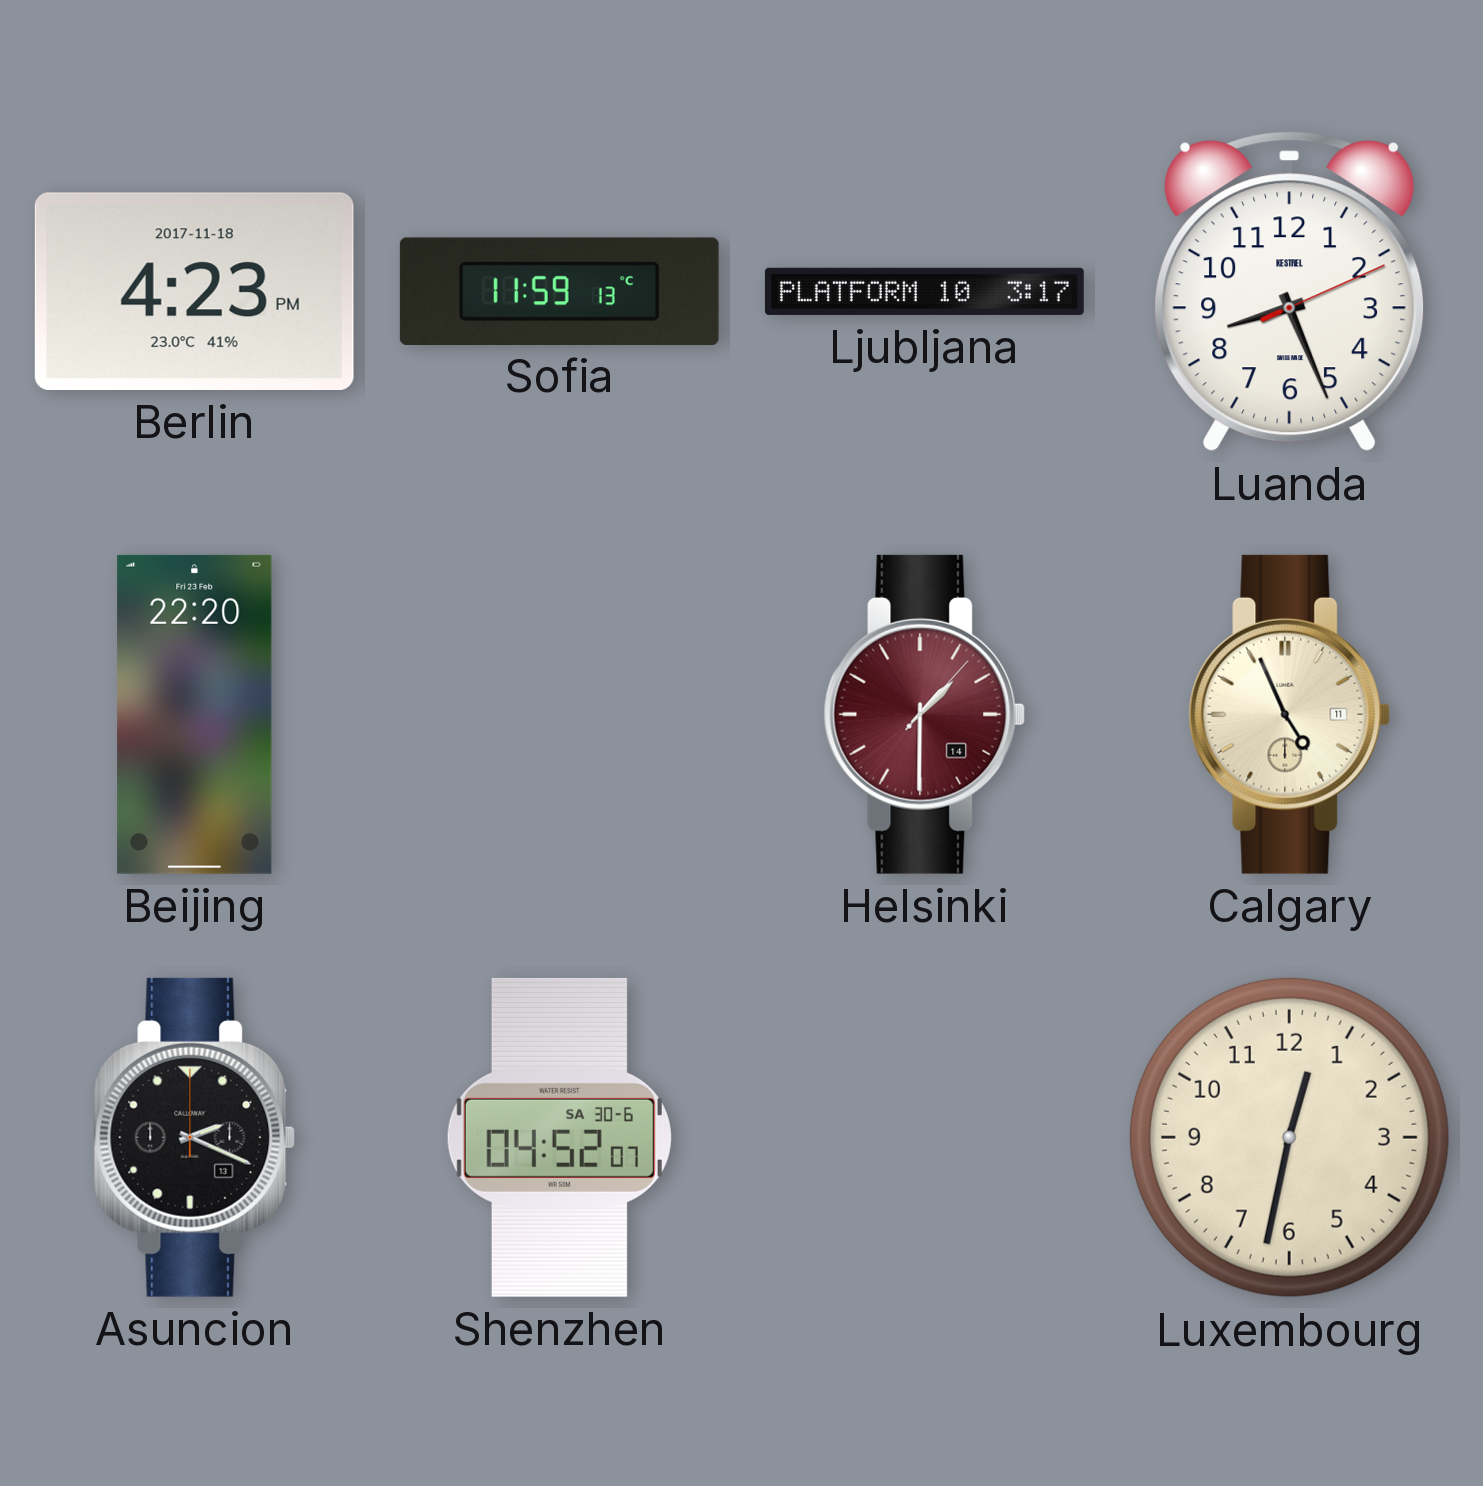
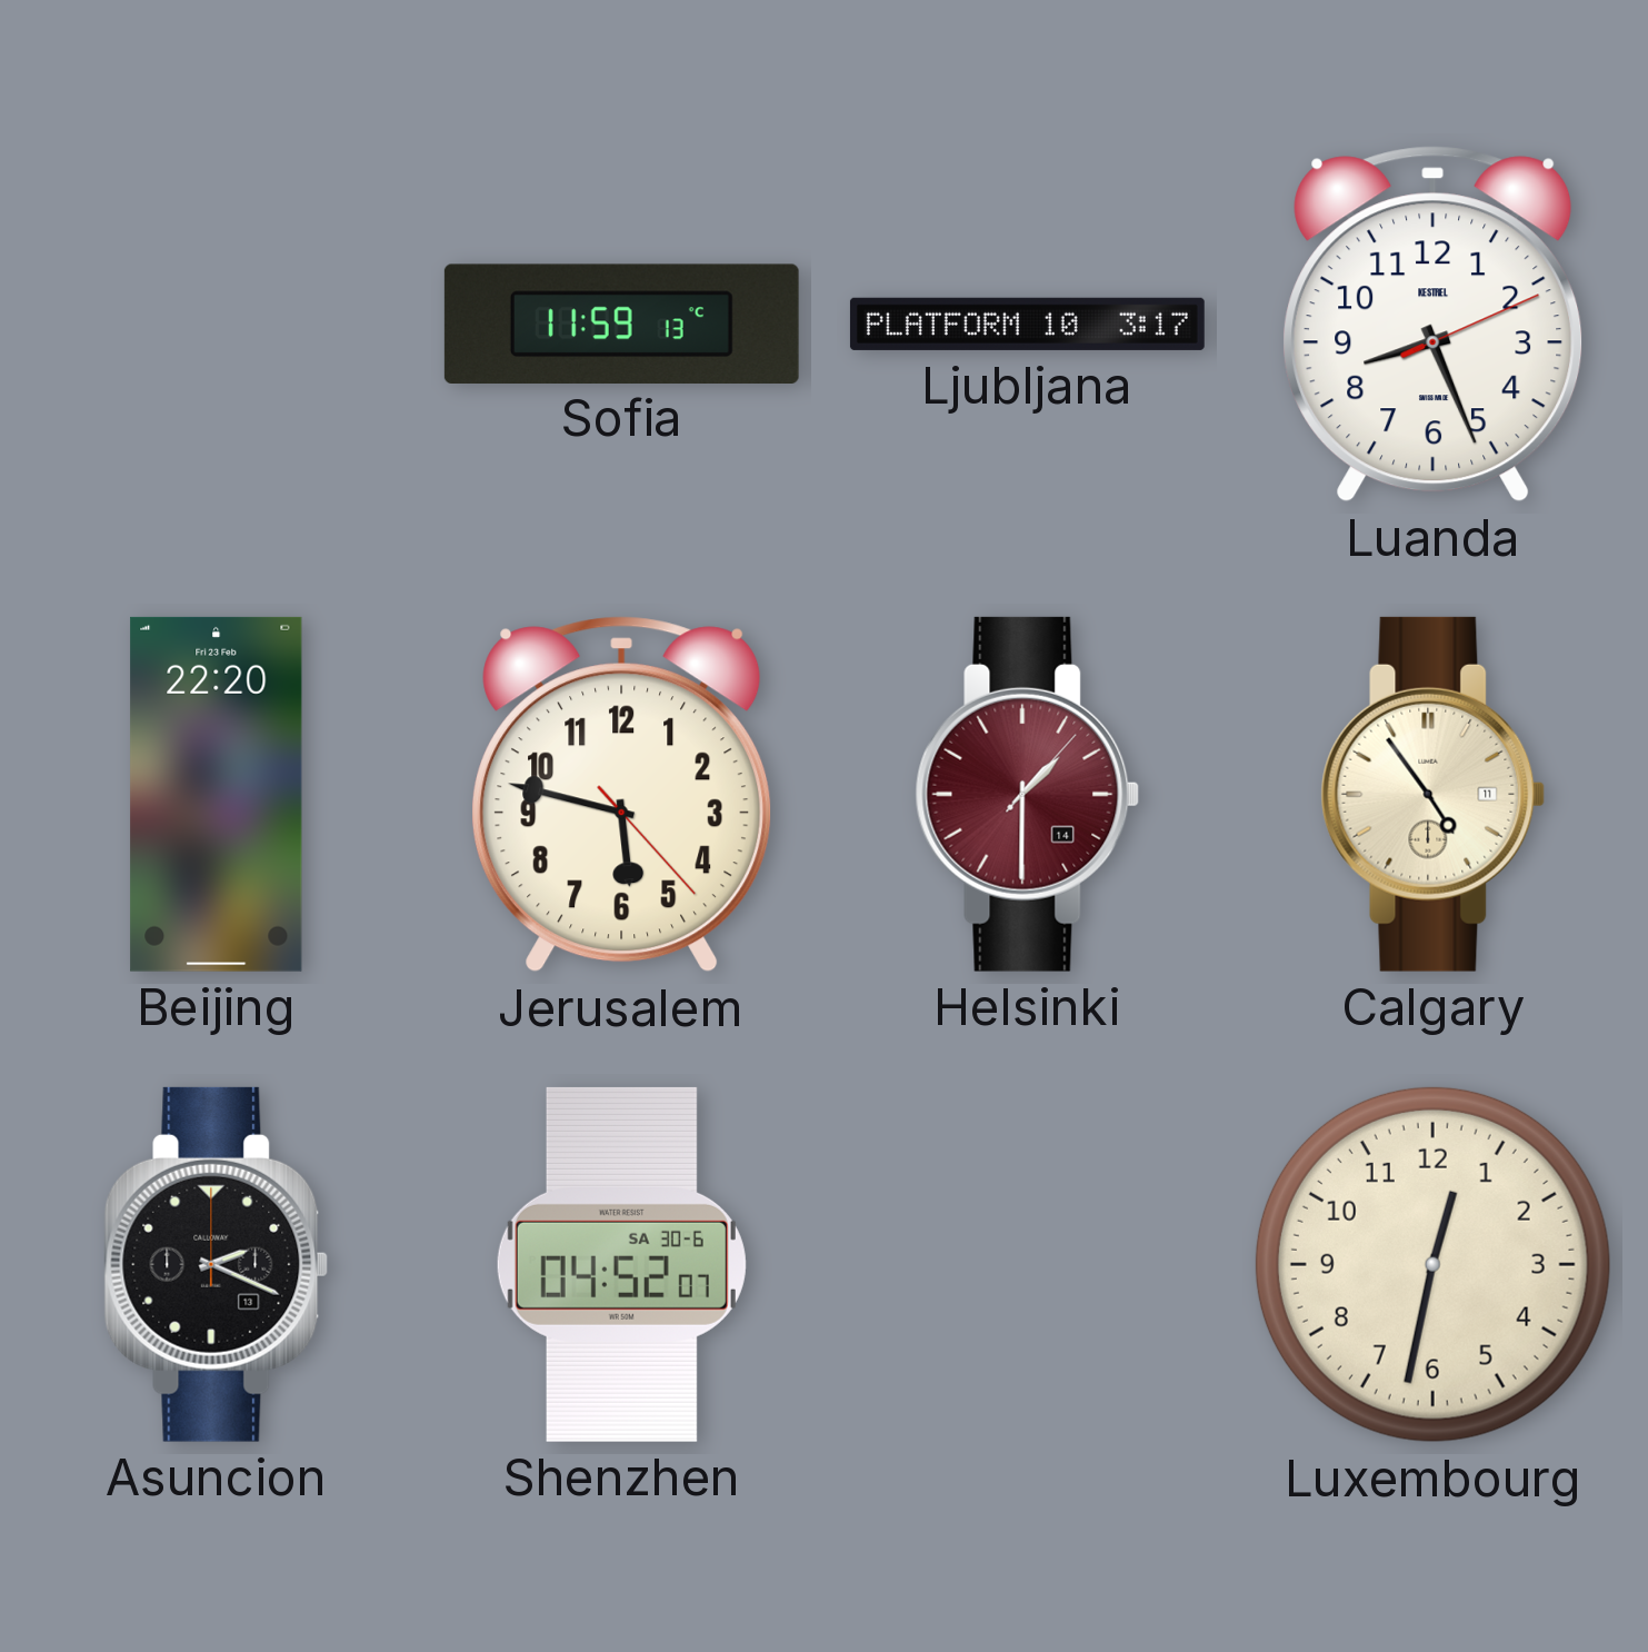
Berlin: 4:23 -> none
Jerusalem: none -> 5:47
Calgary: 4:56 -> 4:54
